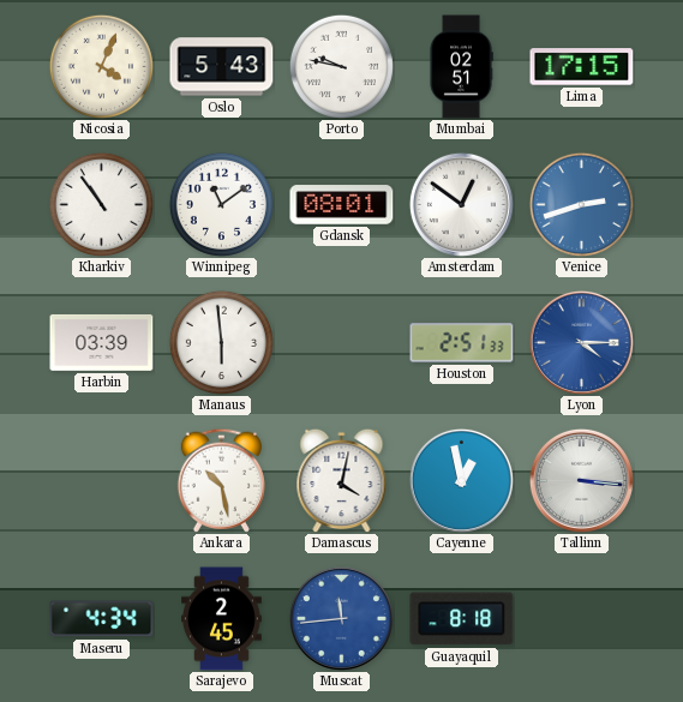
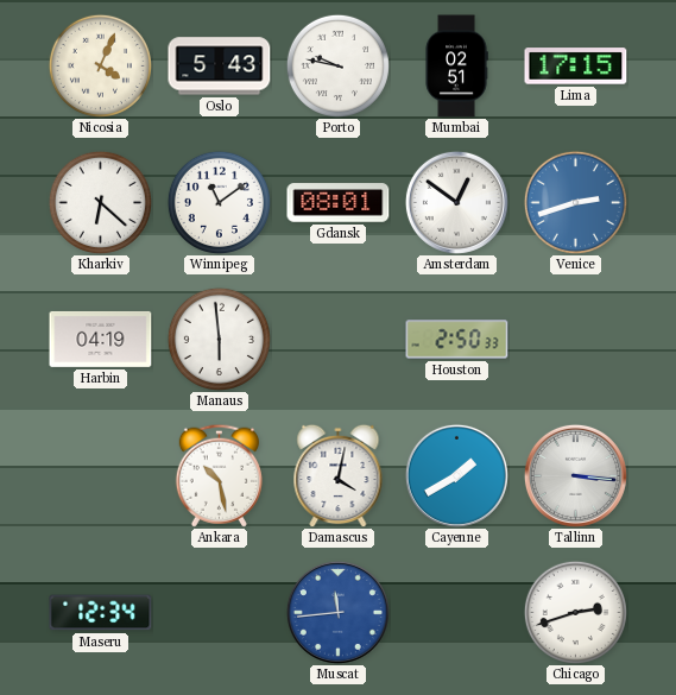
Kharkiv: 10:54 -> 6:22
Harbin: 03:39 -> 04:19
Houston: 2:51 -> 2:50
Lyon: 4:15 -> none
Cayenne: 12:58 -> 1:40
Maseru: 4:34 -> 12:34
Sarajevo: 2:45 -> none
Guayaquil: 8:18 -> none
Chicago: none -> 2:42
